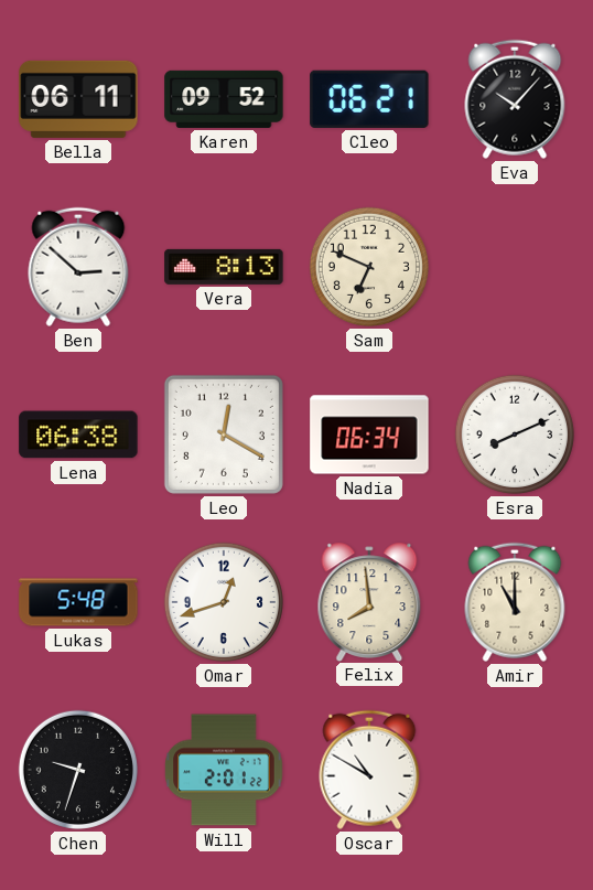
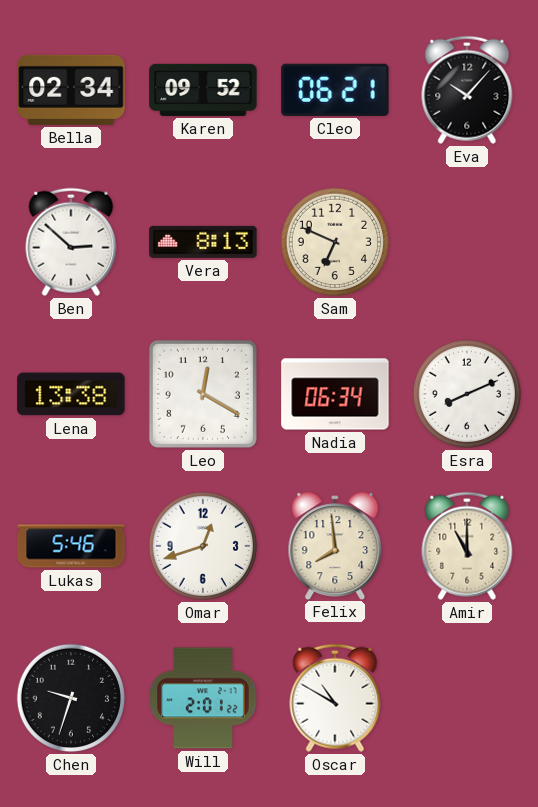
Bella: 06:11 -> 02:34
Lena: 06:38 -> 13:38
Lukas: 5:48 -> 5:46
